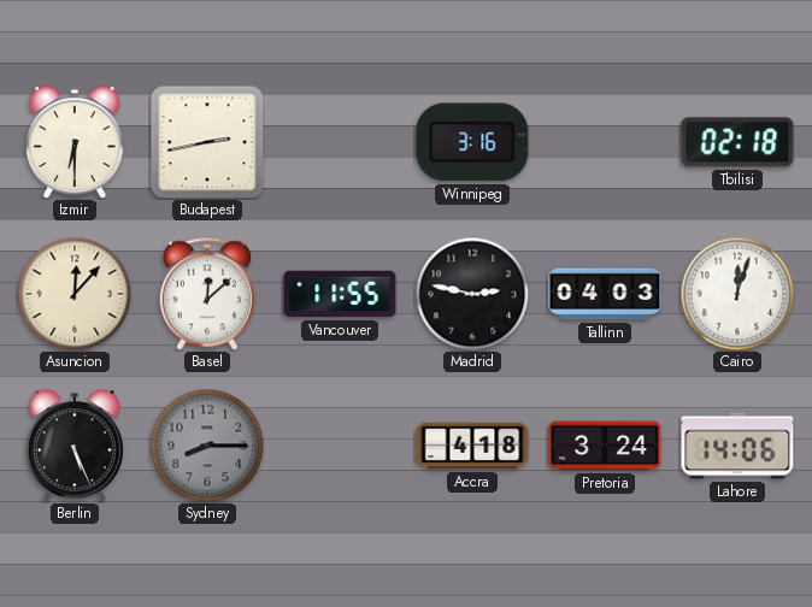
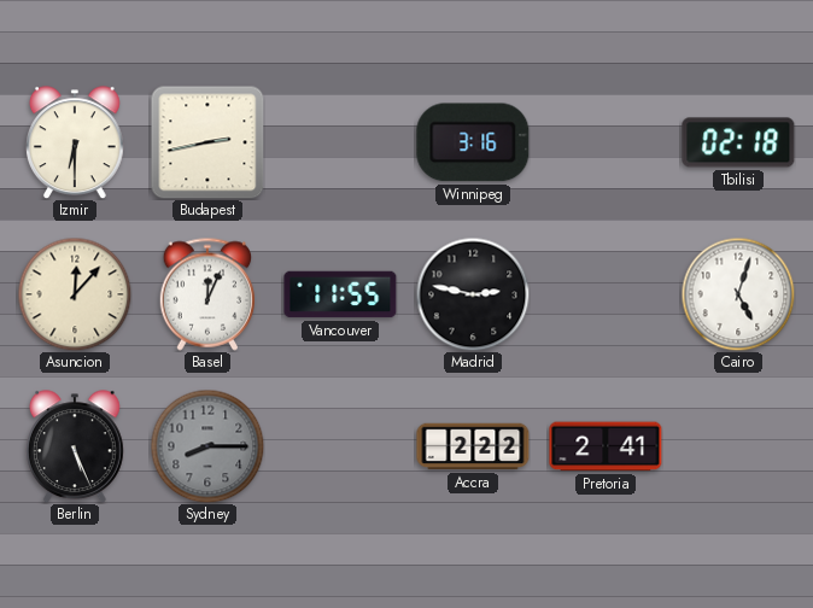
Basel: 12:08 -> 12:04
Tallinn: 04:03 -> none
Cairo: 12:03 -> 5:03
Accra: 4:18 -> 2:22
Pretoria: 3:24 -> 2:41
Lahore: 14:06 -> none
